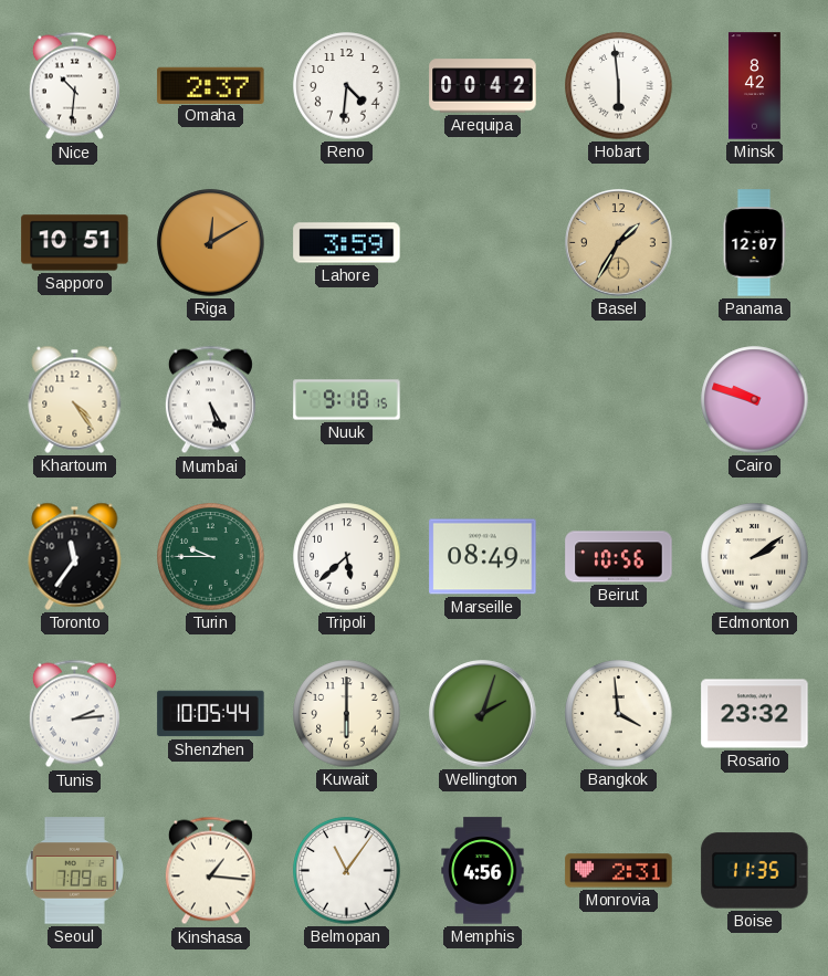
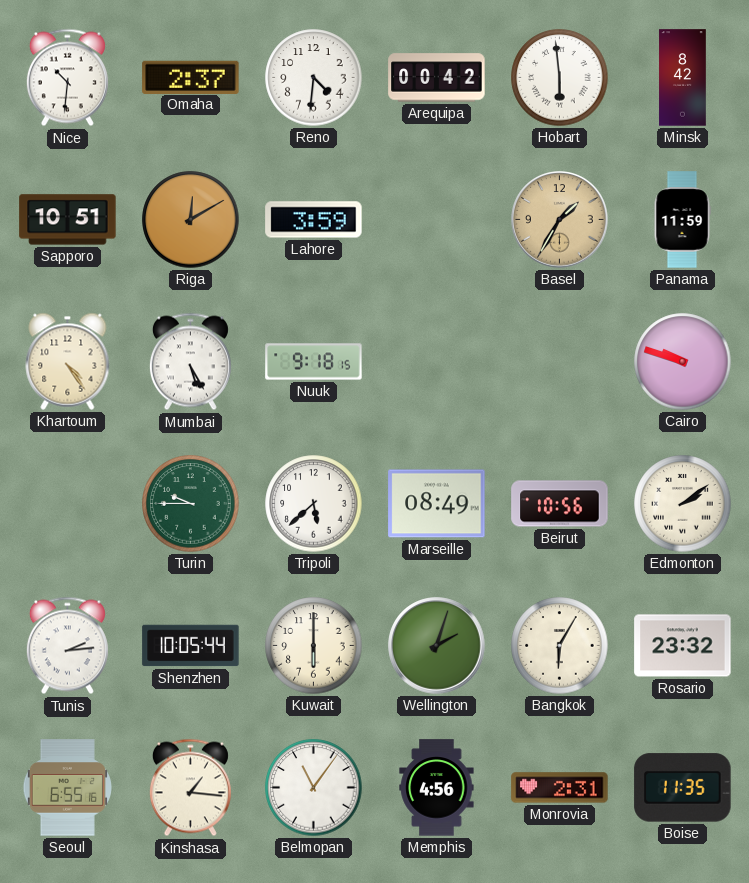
Panama: 12:07 -> 11:59
Toronto: 11:36 -> none
Bangkok: 3:59 -> 6:05
Seoul: 7:09 -> 6:55
